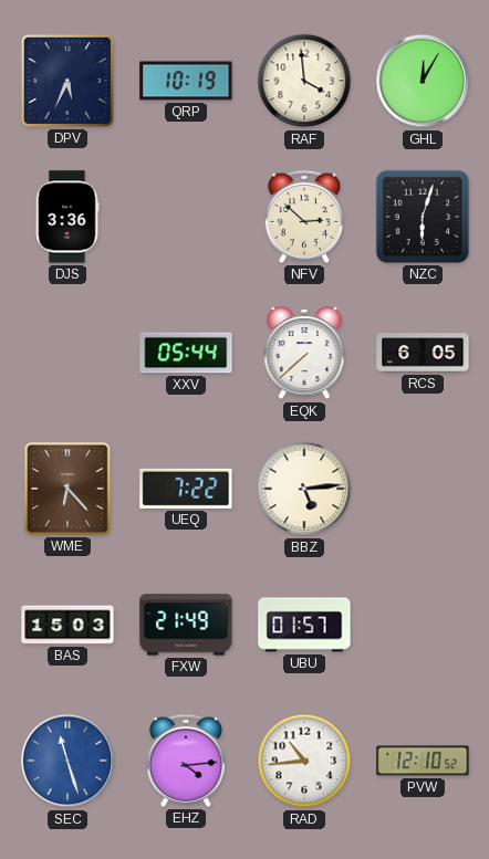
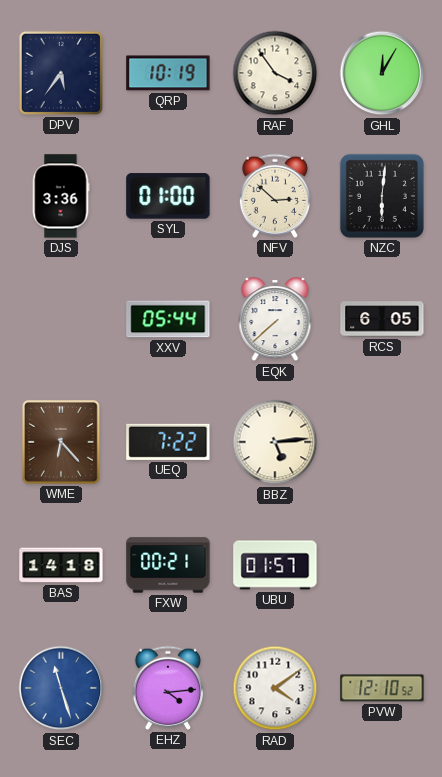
DPV: 5:34 -> 5:36
RAF: 3:59 -> 3:54
SYL: none -> 01:00
NZC: 6:03 -> 6:01
BAS: 15:03 -> 14:18
FXW: 21:49 -> 00:21
RAD: 10:44 -> 4:09
